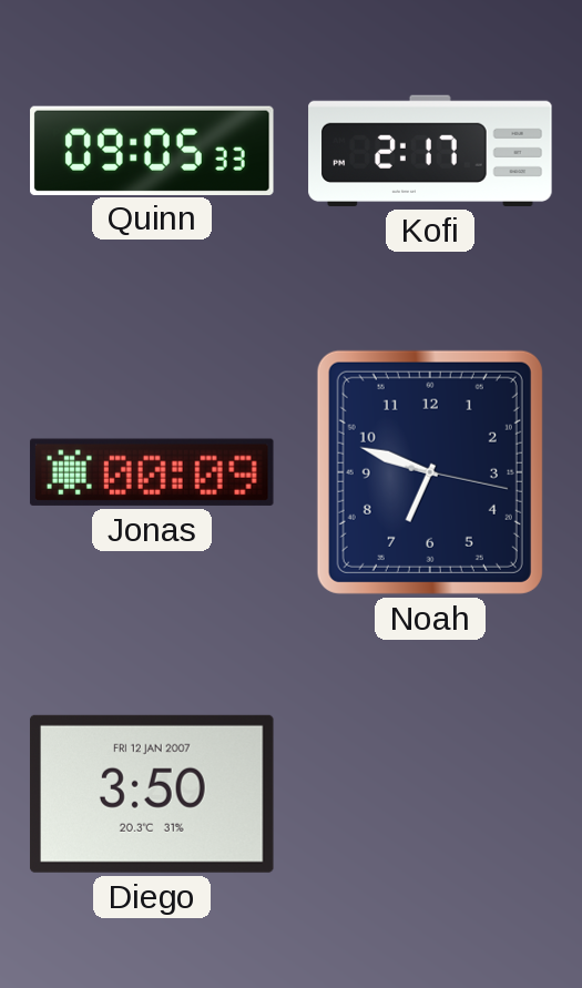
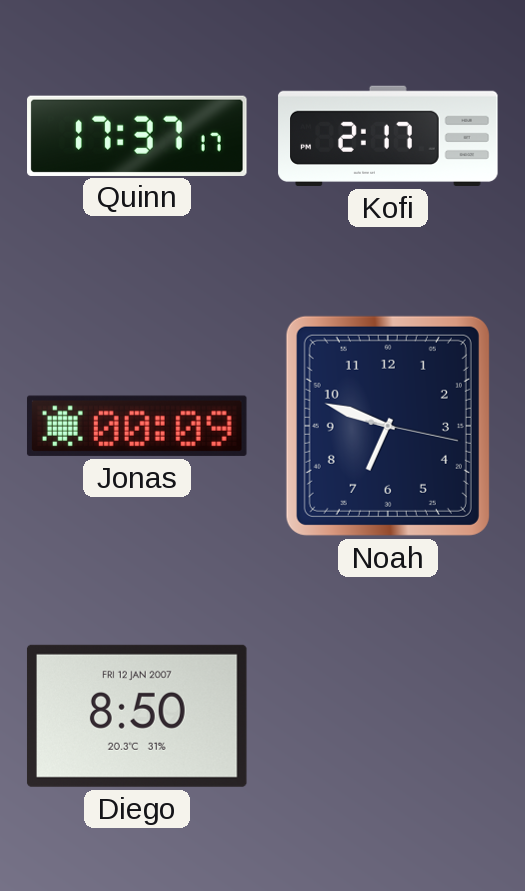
Quinn: 09:05 -> 17:37
Diego: 3:50 -> 8:50
